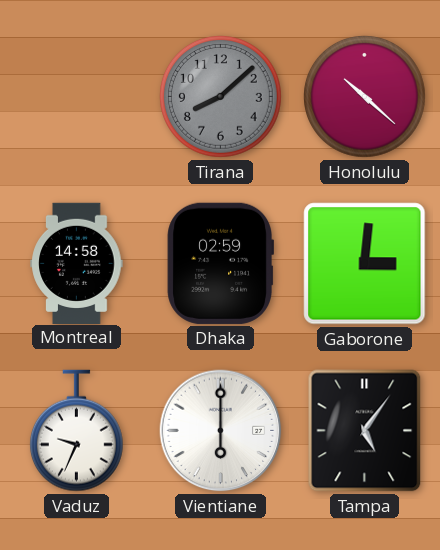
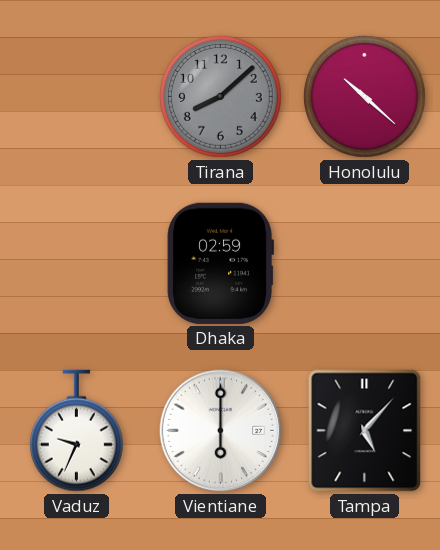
Montreal: 14:58 -> none
Gaborone: 3:01 -> none
Tampa: 5:06 -> 5:07
